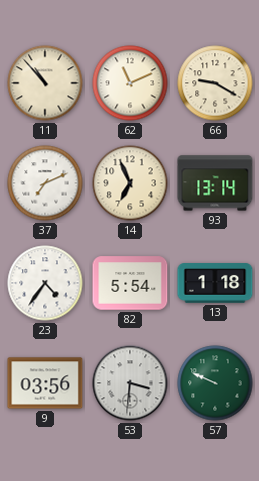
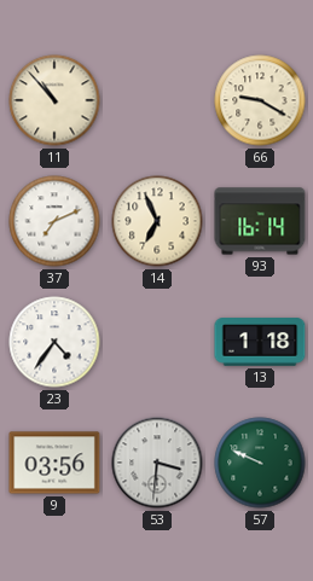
62: 11:11 -> none
93: 13:14 -> 16:14
82: 5:54 -> none
